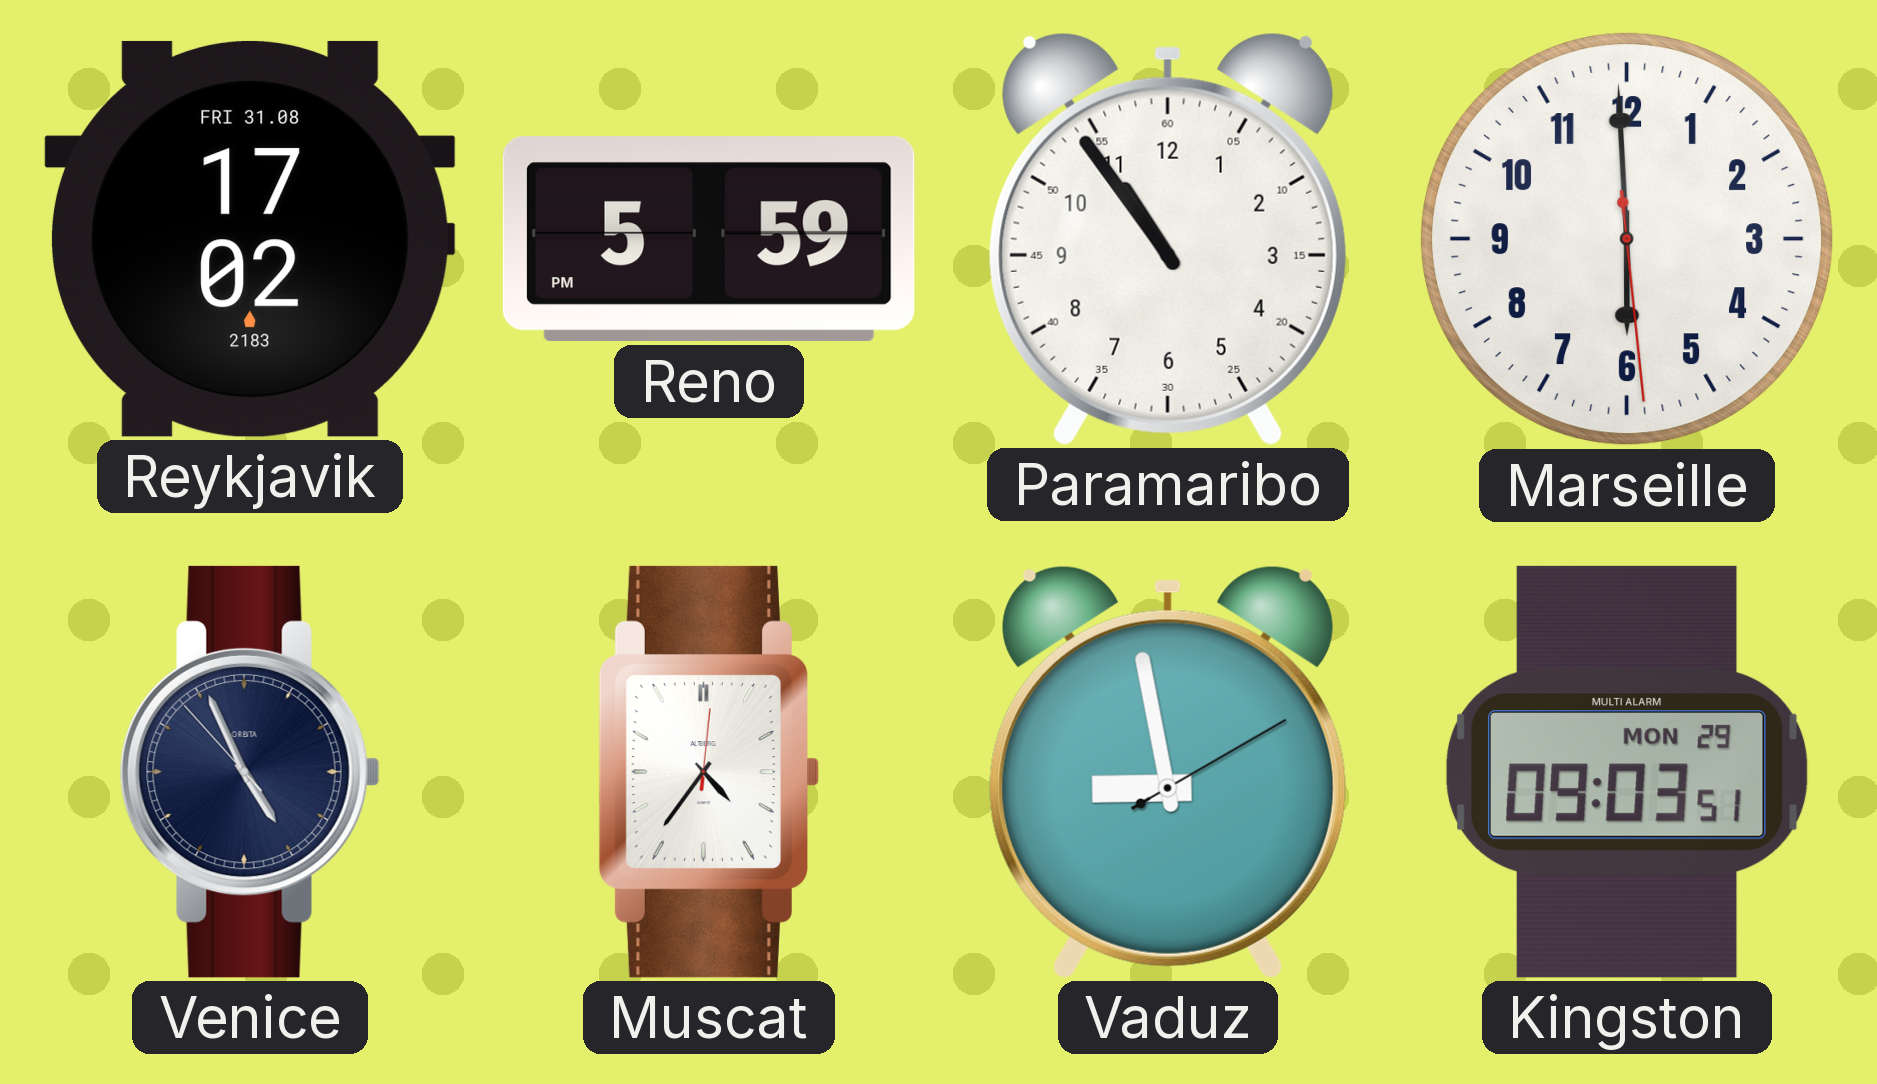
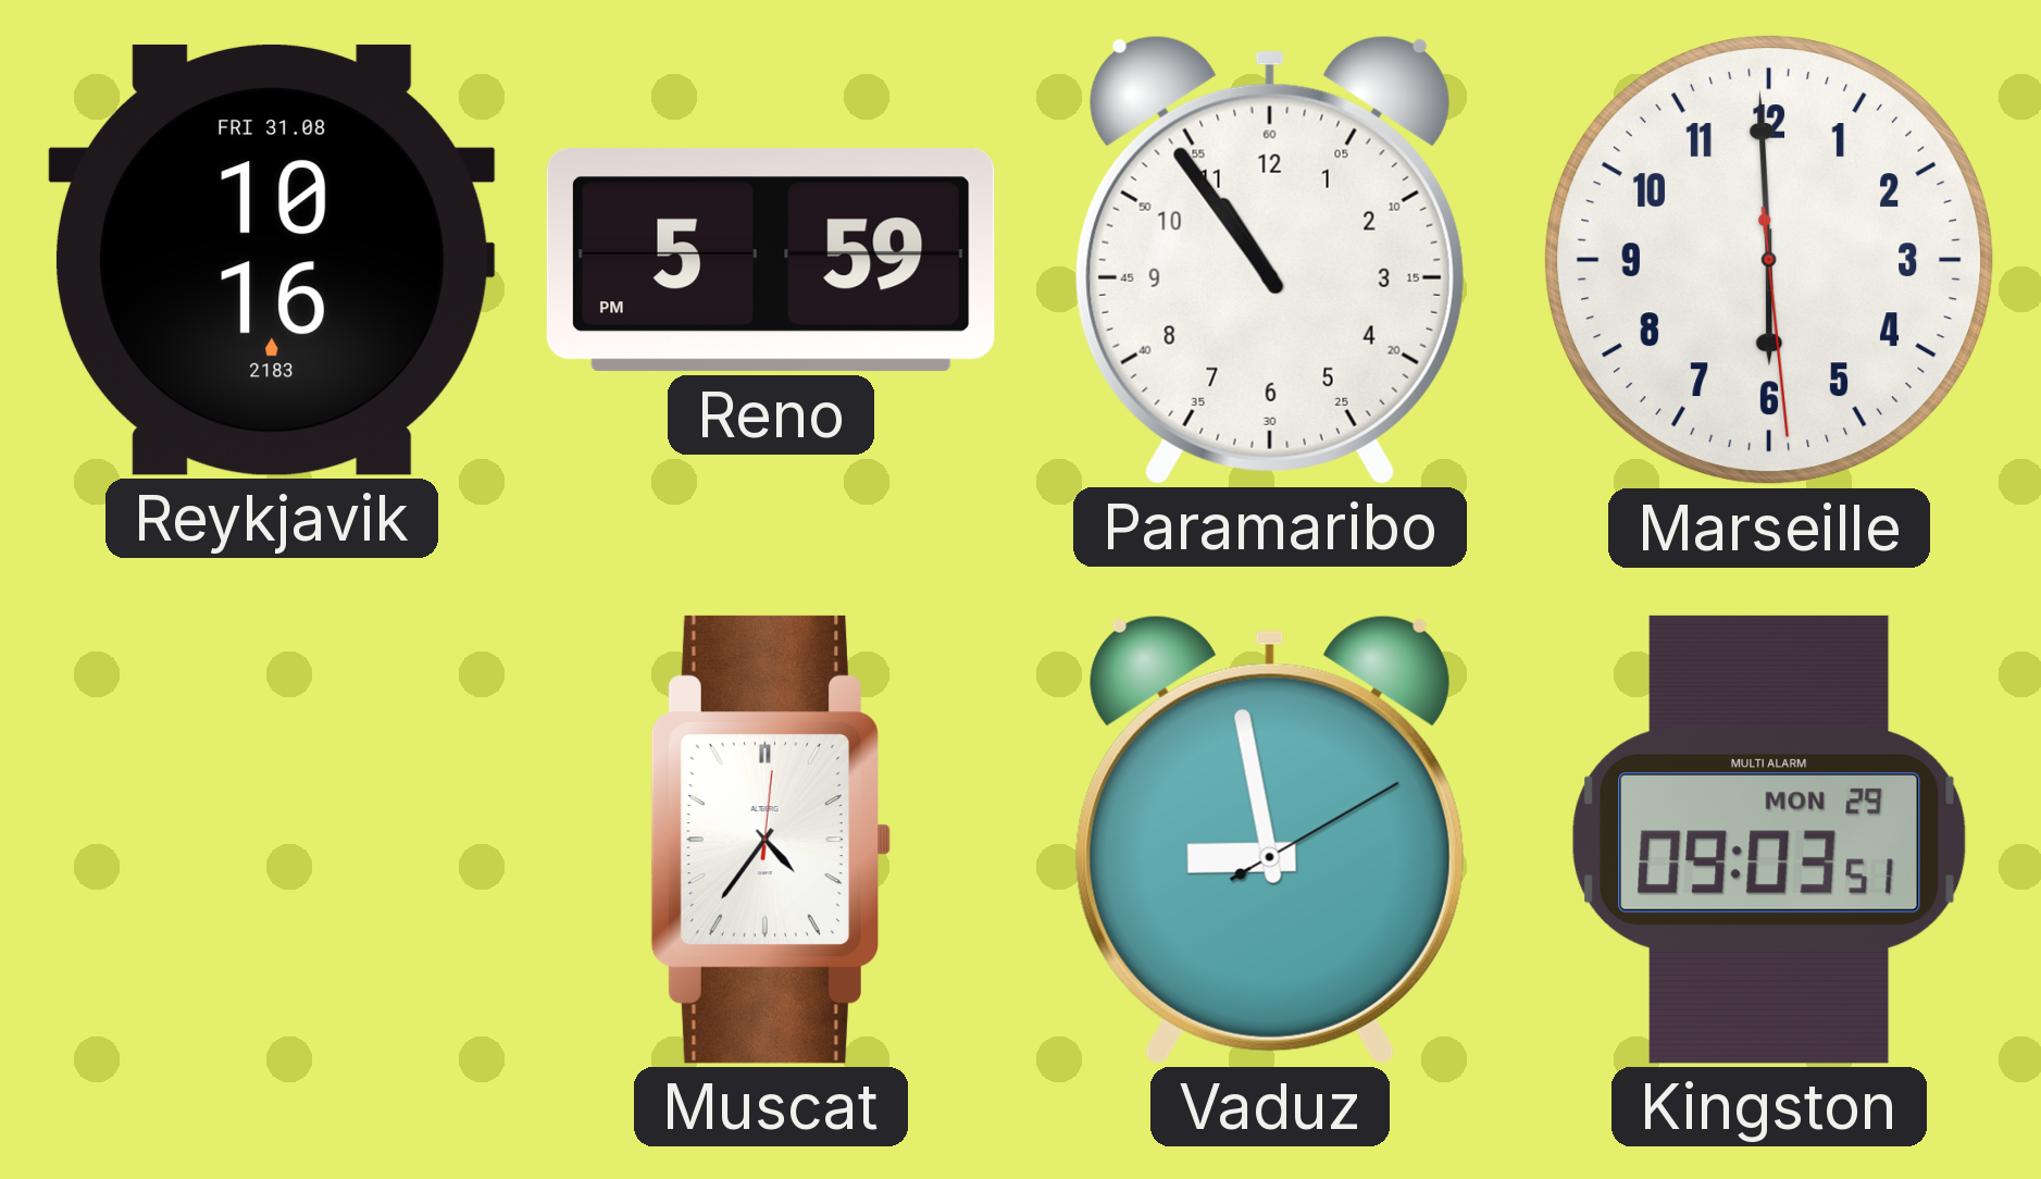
Reykjavik: 17:02 -> 10:16
Venice: 4:55 -> none
